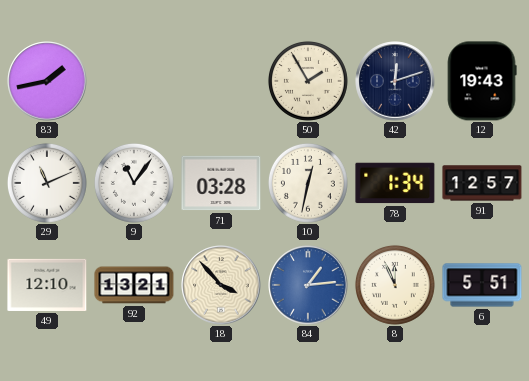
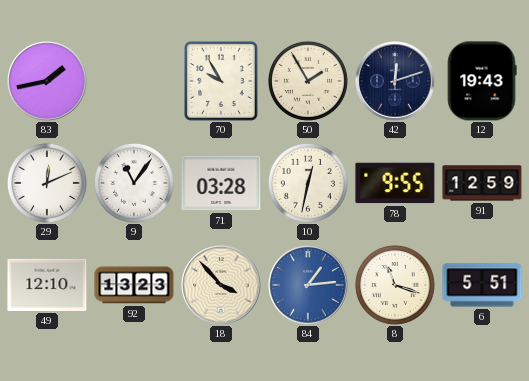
70: none -> 9:55
29: 11:11 -> 12:11
78: 1:34 -> 9:55
91: 12:57 -> 12:59
92: 13:21 -> 13:23
8: 11:56 -> 11:18
